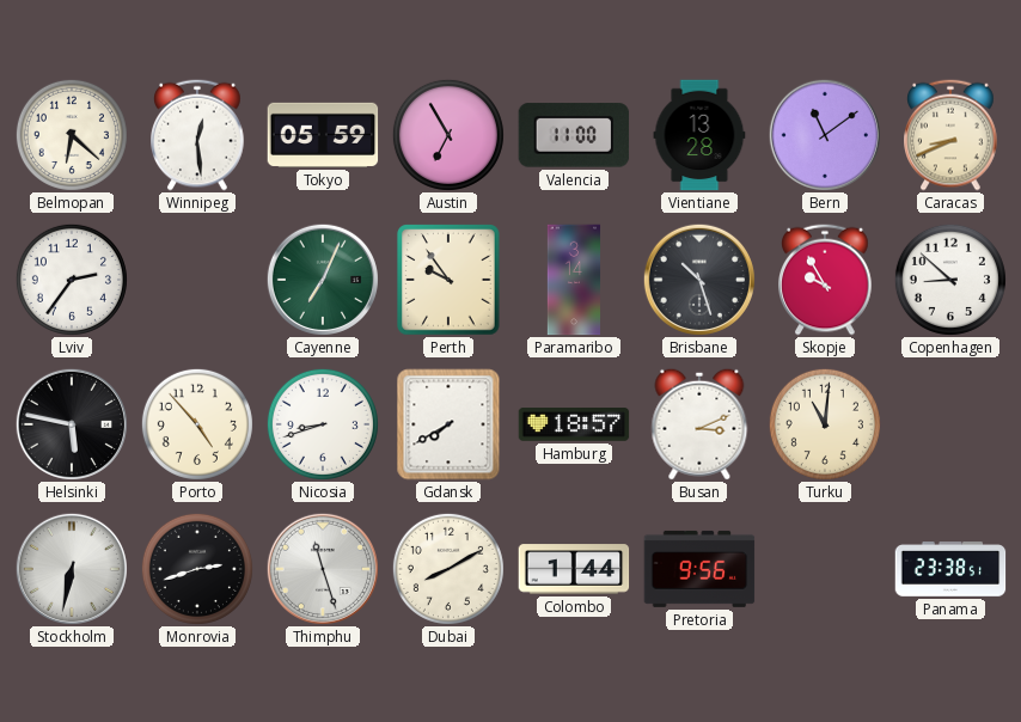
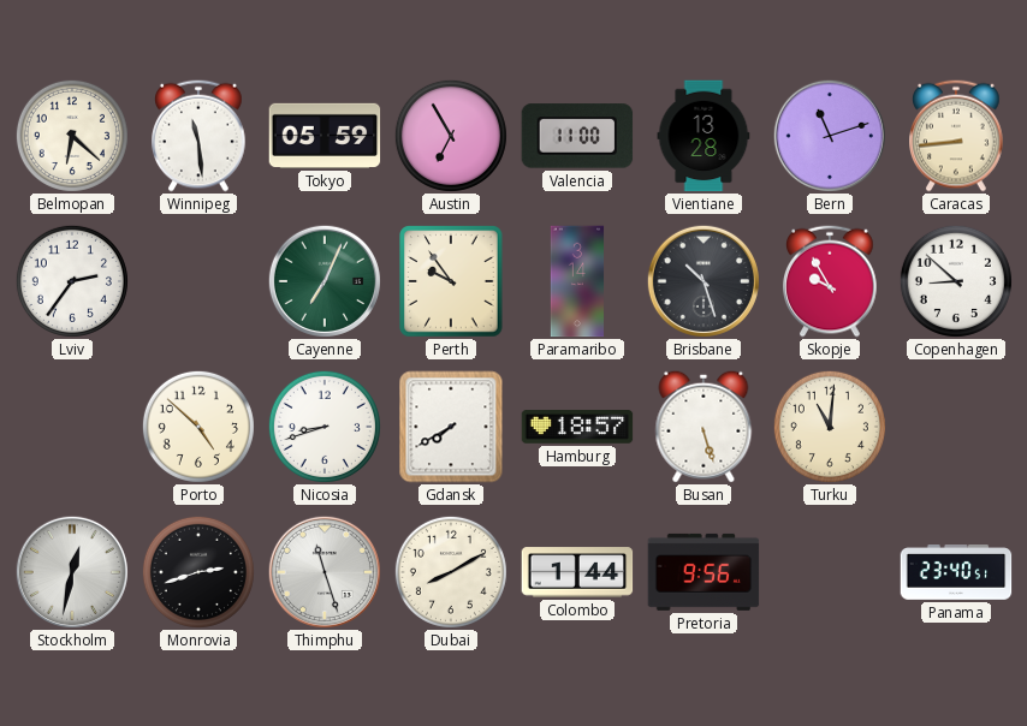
Winnipeg: 12:29 -> 11:29
Bern: 11:09 -> 11:12
Caracas: 8:41 -> 8:44
Helsinki: 5:47 -> none
Porto: 4:53 -> 4:52
Busan: 3:11 -> 5:27
Stockholm: 6:32 -> 12:32
Panama: 23:38 -> 23:40
